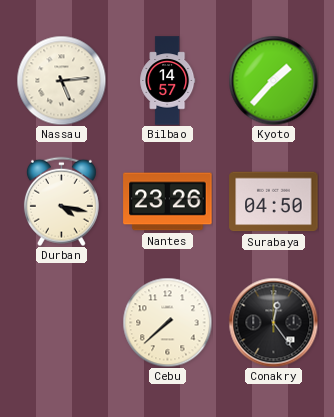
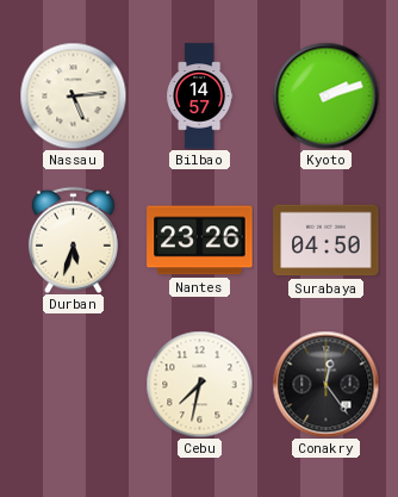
Kyoto: 1:37 -> 2:12
Durban: 4:17 -> 5:33
Cebu: 7:38 -> 7:32
